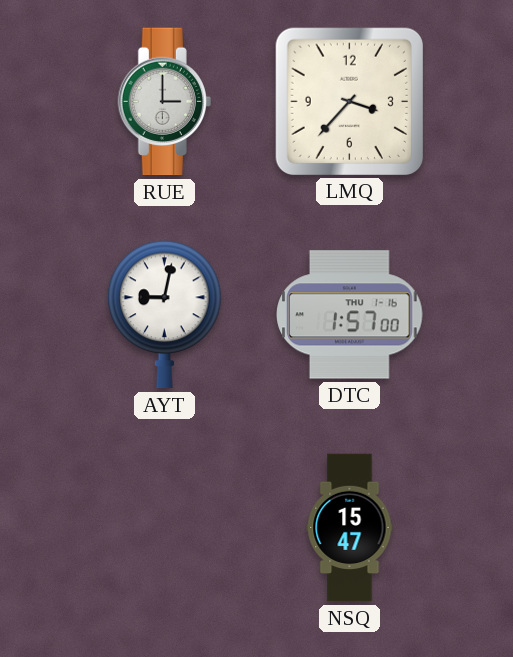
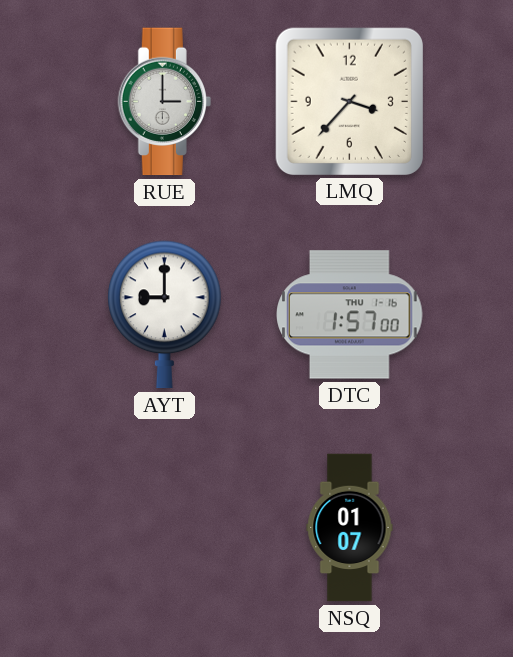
AYT: 9:02 -> 9:00
NSQ: 15:47 -> 01:07
